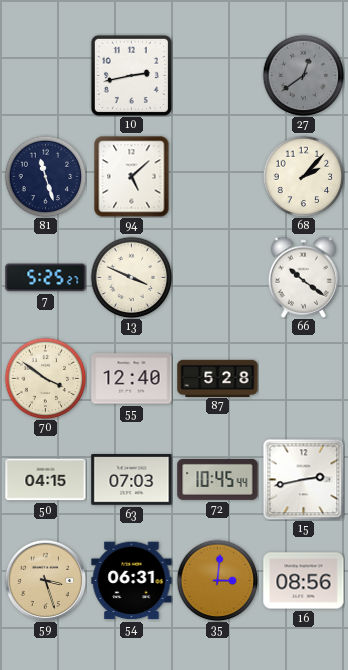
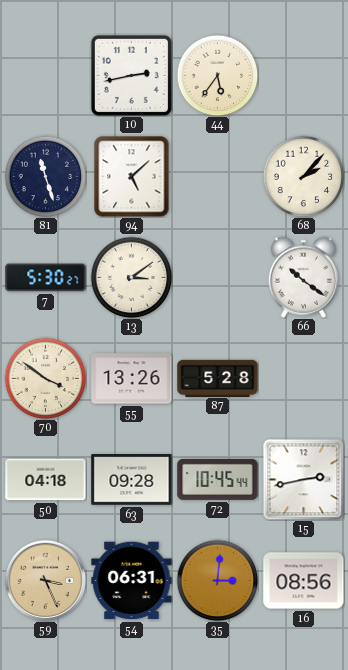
44: none -> 5:36
27: 12:39 -> none
7: 5:25 -> 5:30
13: 3:49 -> 3:09
55: 12:40 -> 13:26
50: 04:15 -> 04:18
63: 07:03 -> 09:28
59: 3:27 -> 3:26
